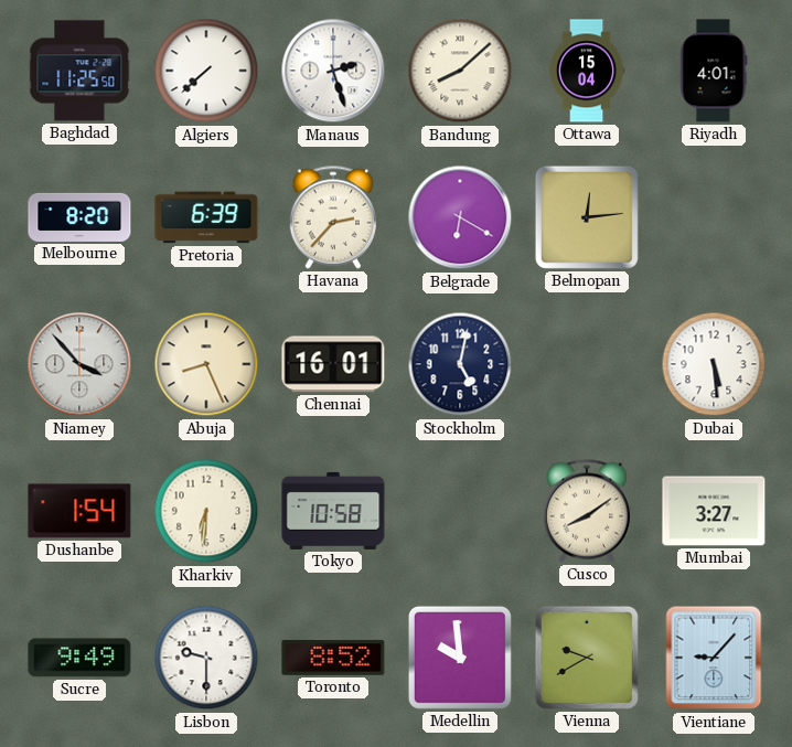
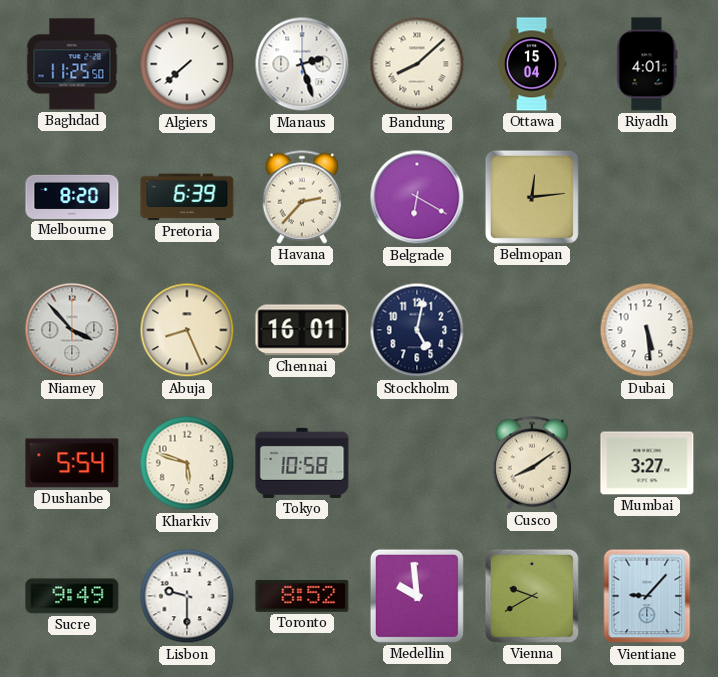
Dushanbe: 1:54 -> 5:54
Kharkiv: 6:31 -> 5:48
